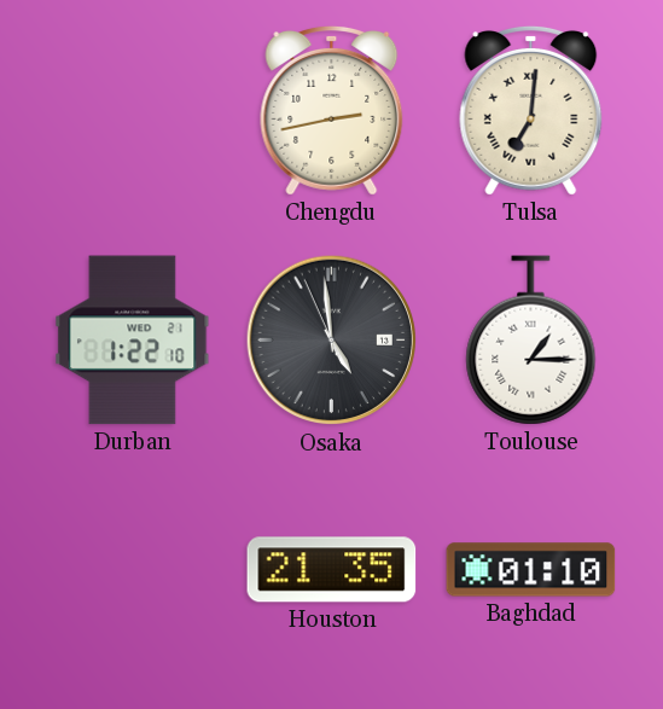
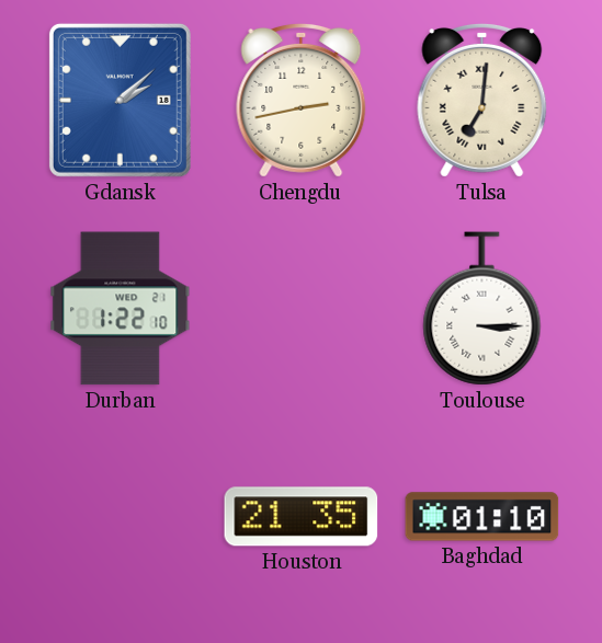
Gdansk: none -> 2:08
Osaka: 4:58 -> none
Toulouse: 1:15 -> 3:15
